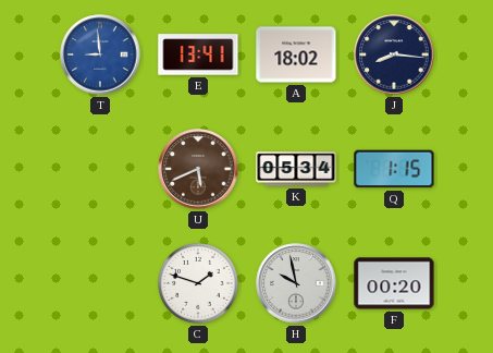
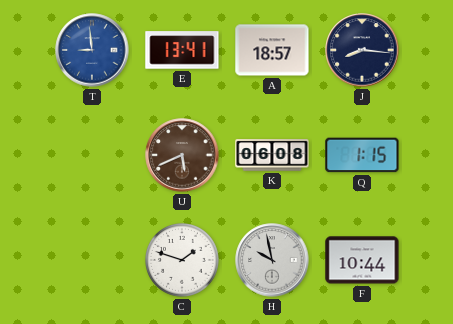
A: 18:02 -> 18:57
K: 05:34 -> 06:08
F: 00:20 -> 10:44
